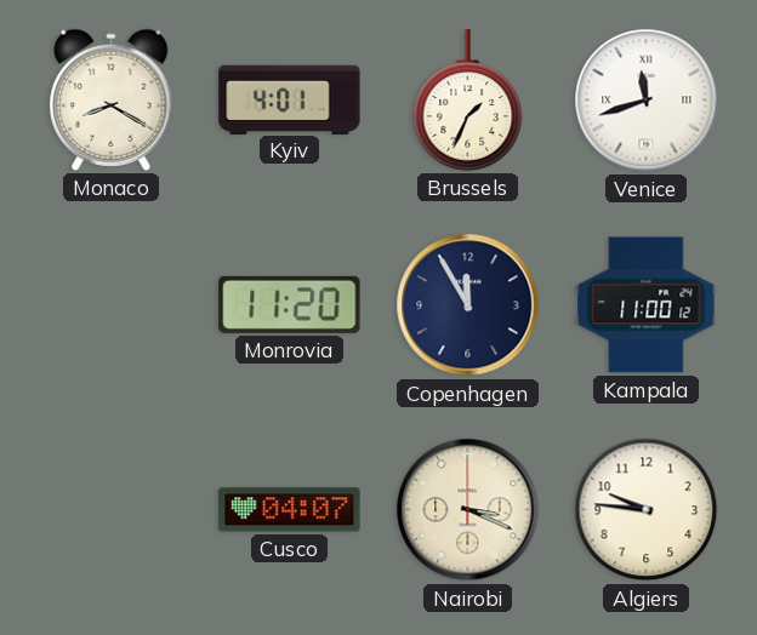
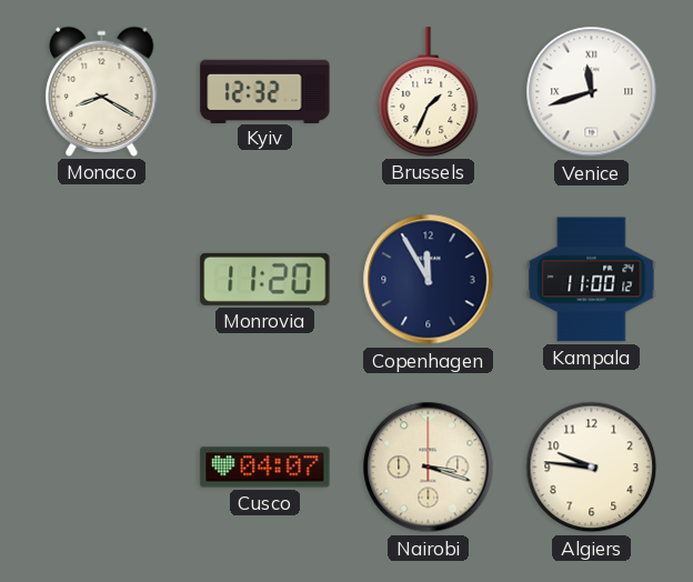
Kyiv: 4:01 -> 12:32
Nairobi: 3:19 -> 3:18
